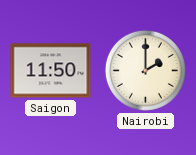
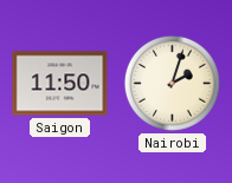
Nairobi: 2:00 -> 2:03
